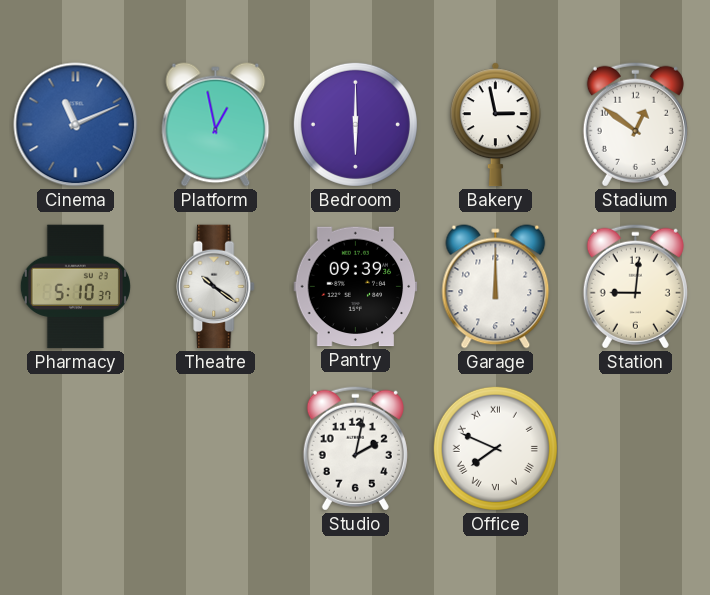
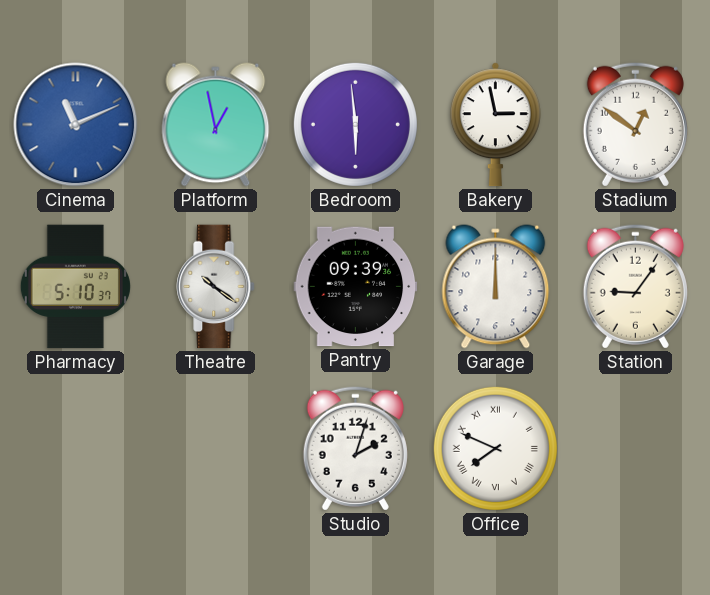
Bedroom: 6:00 -> 5:59
Station: 9:01 -> 9:06
Studio: 2:02 -> 2:03
